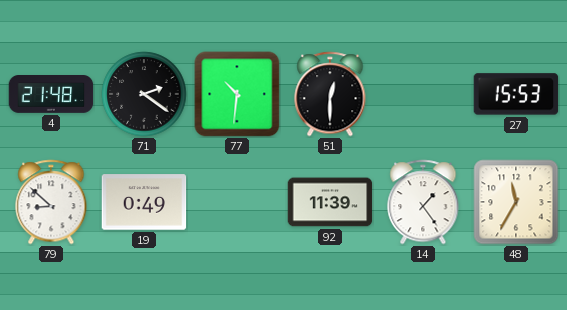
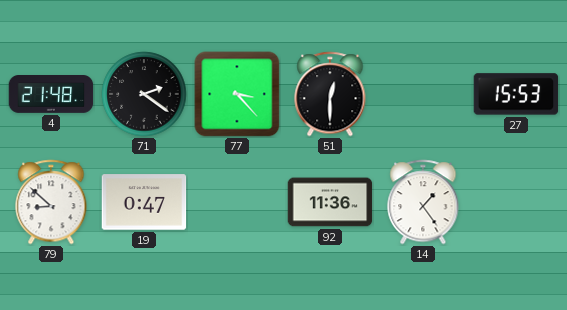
77: 10:31 -> 3:23
19: 0:49 -> 0:47
92: 11:39 -> 11:36
48: 11:35 -> none
